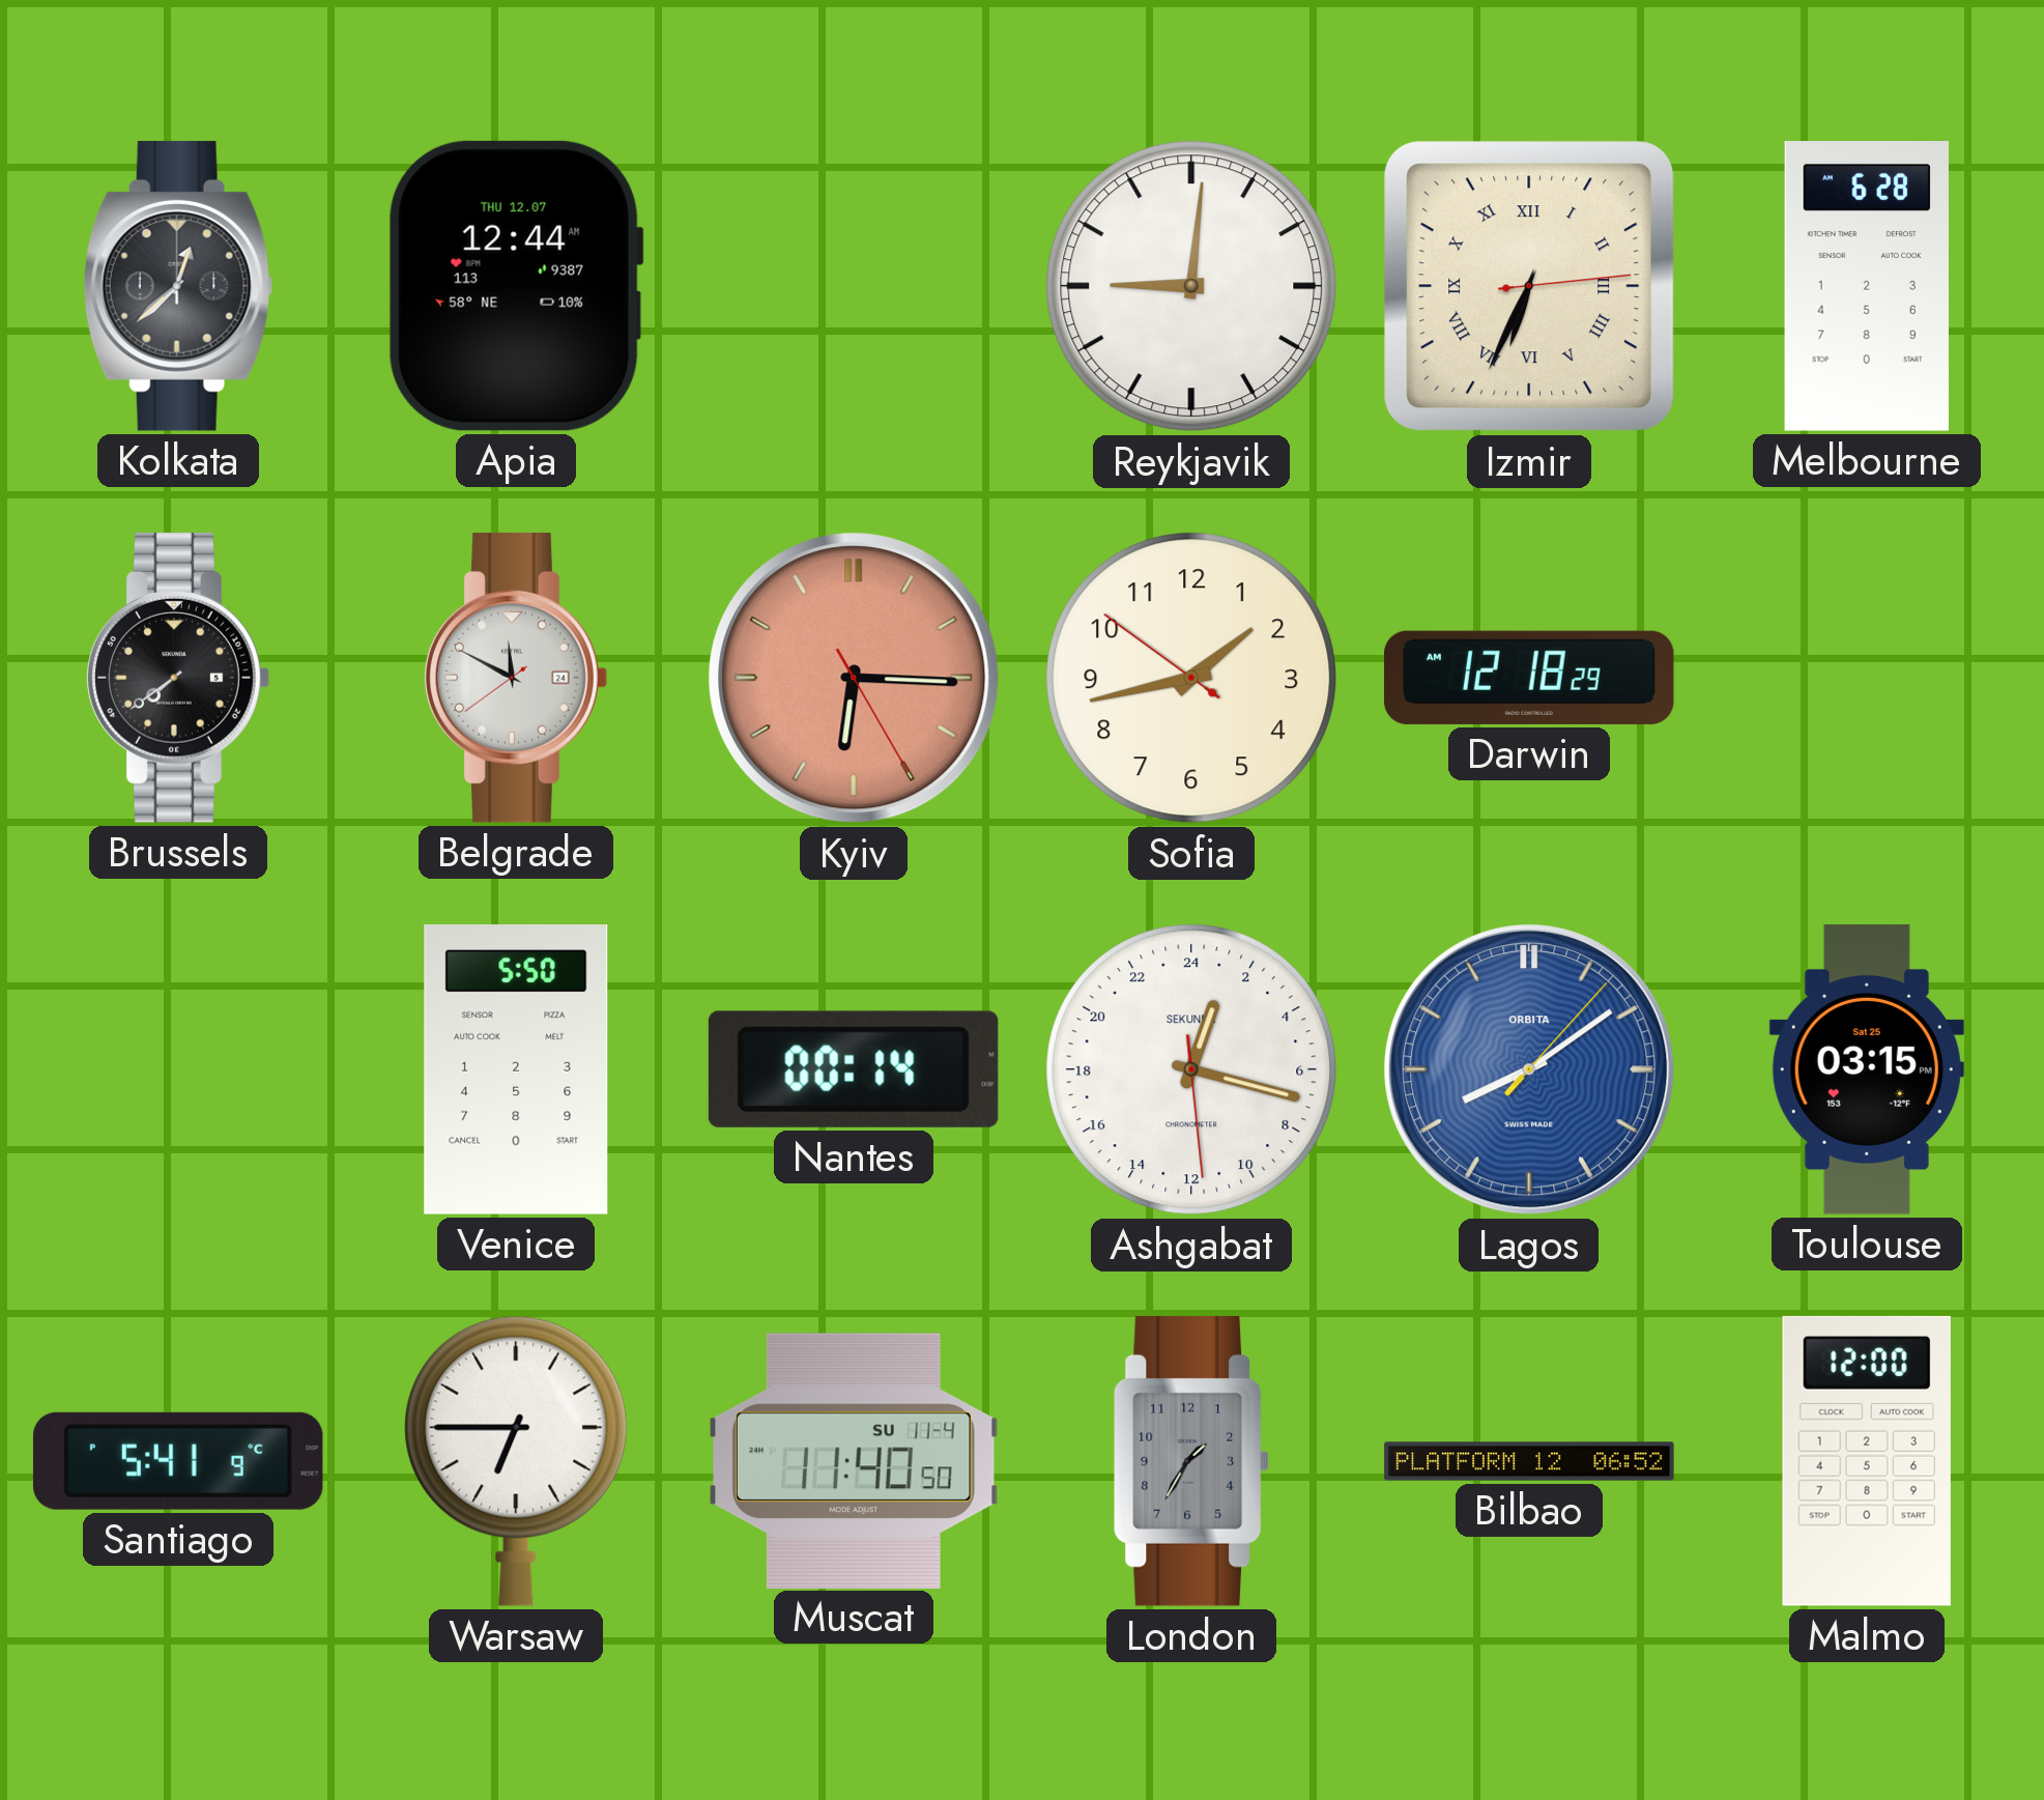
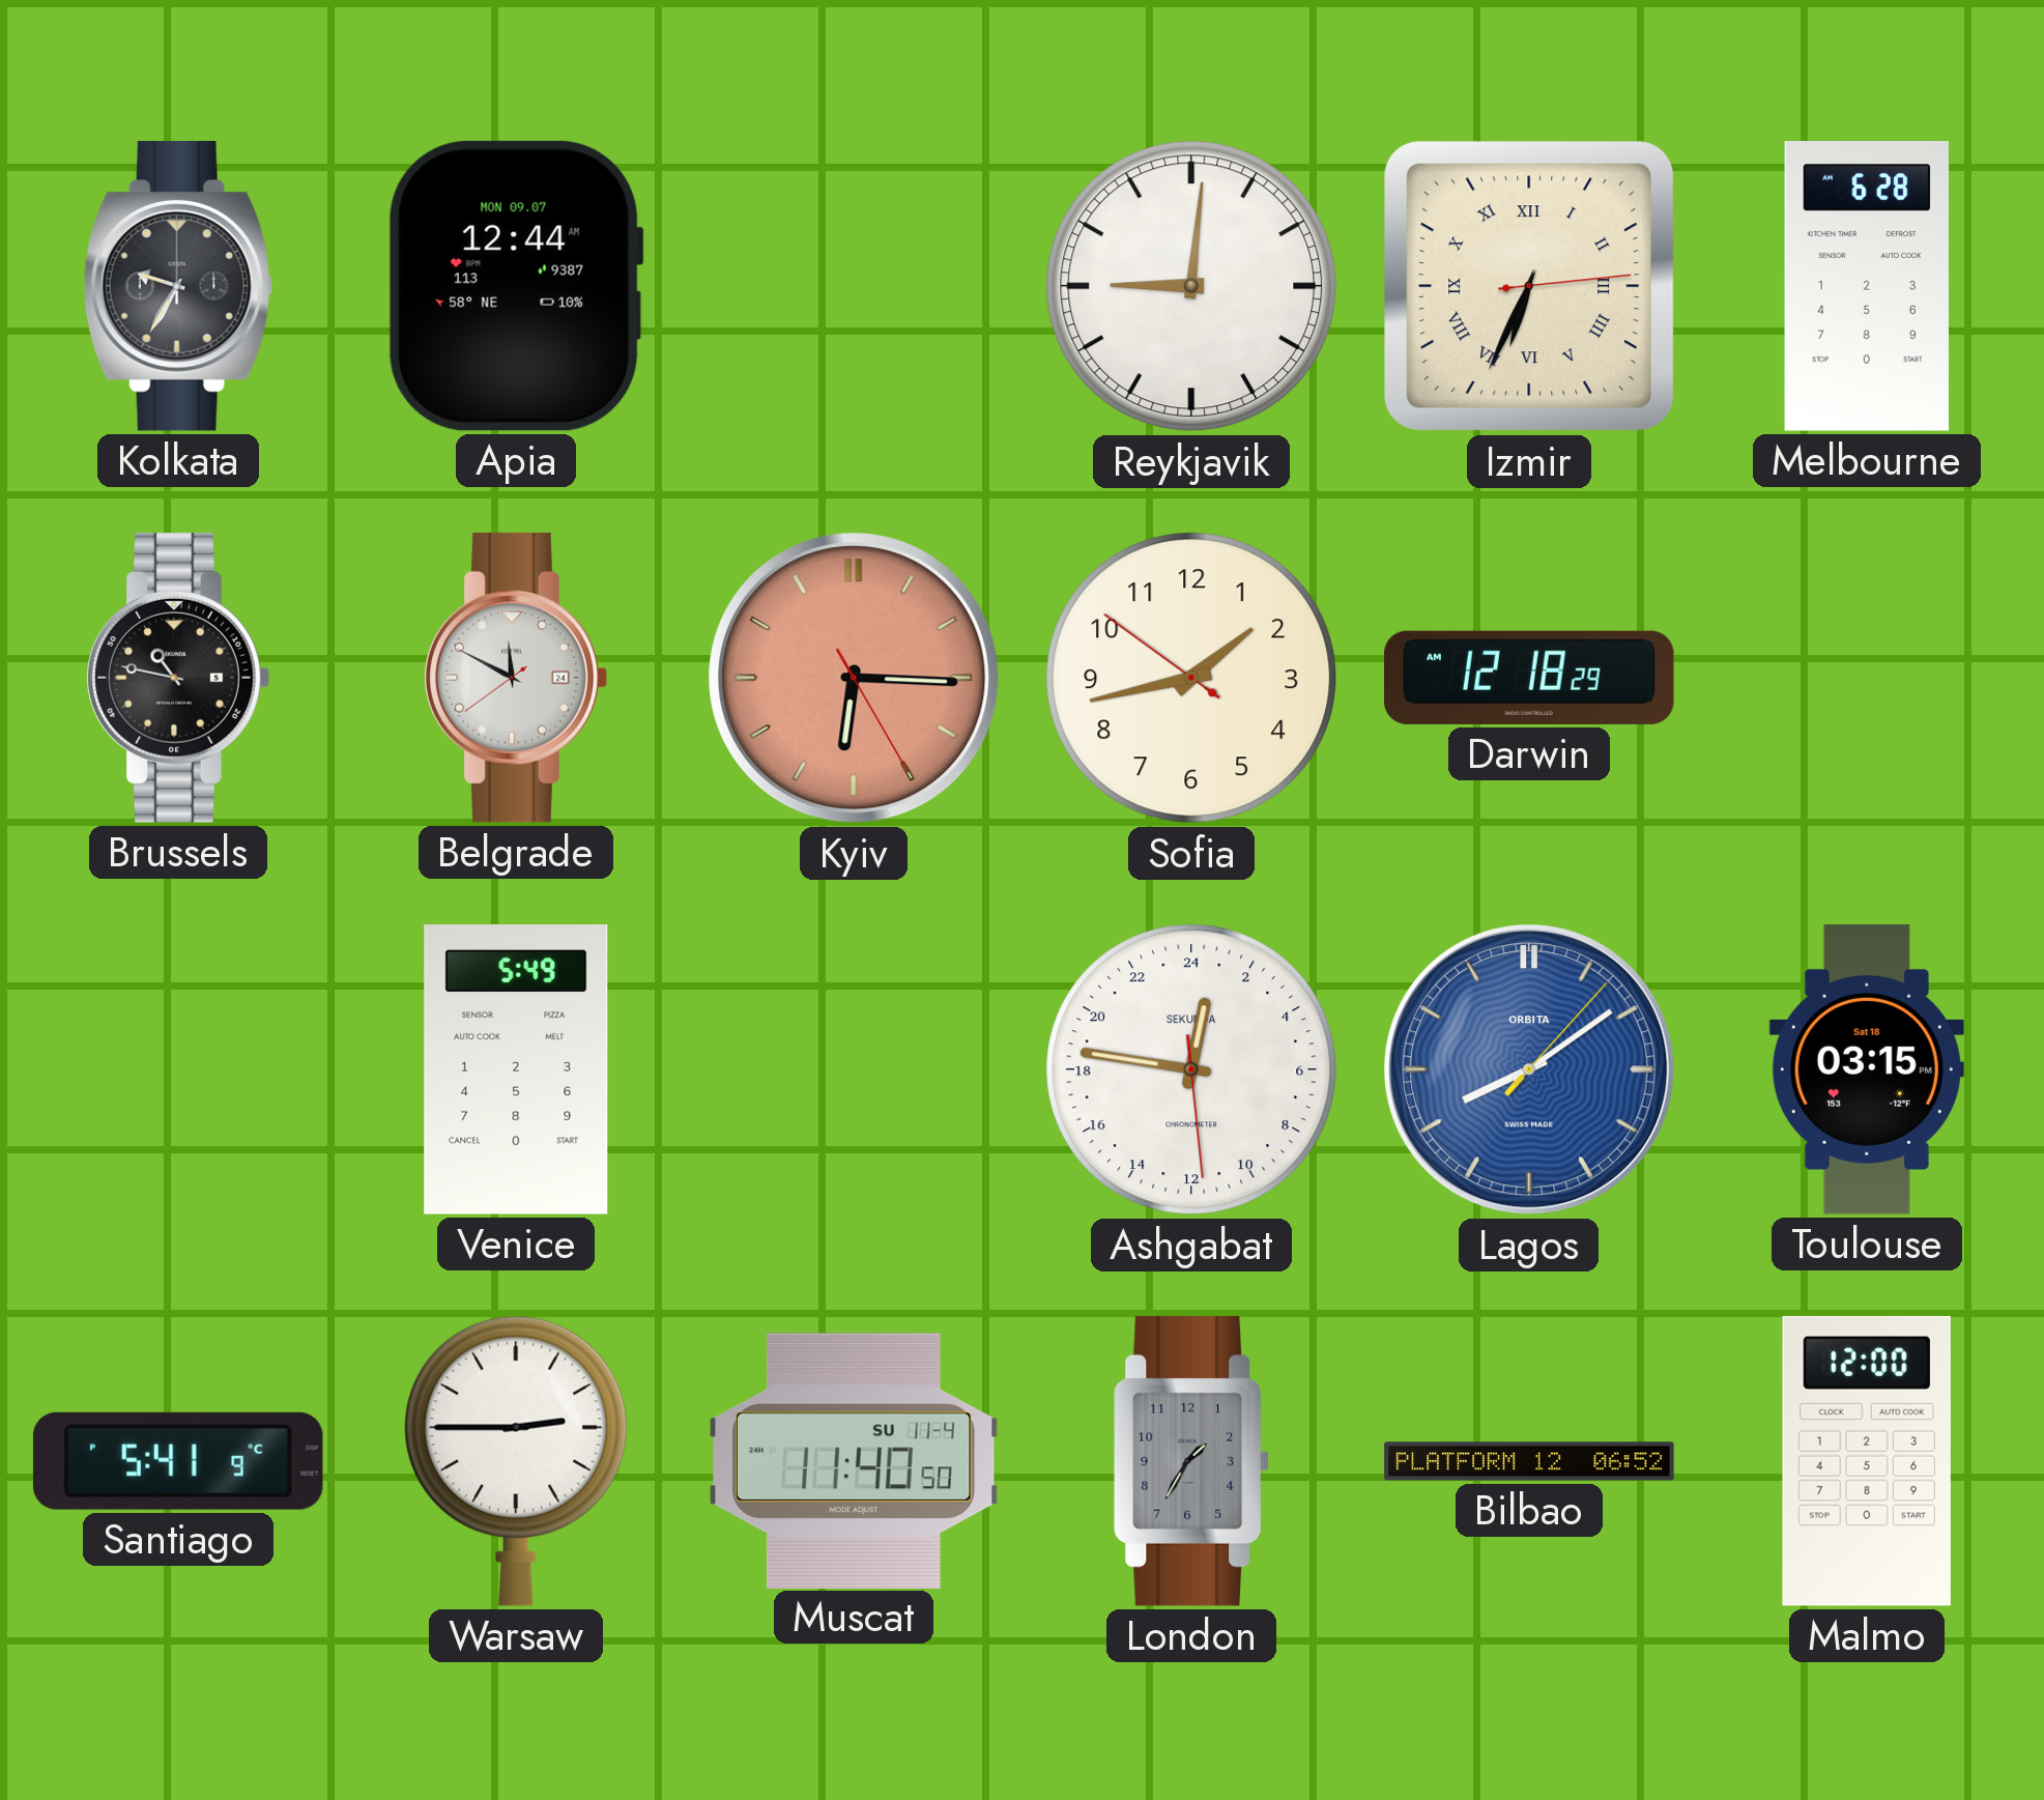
Kolkata: 12:38 -> 9:35
Apia date: THU 12.07 -> MON 09.07
Brussels: 7:39 -> 10:47
Venice: 5:50 -> 5:49
Nantes: 00:14 -> none
Ashgabat: 1:17 -> 0:46
Toulouse date: Sat 25 -> Sat 18
Warsaw: 6:45 -> 2:45
